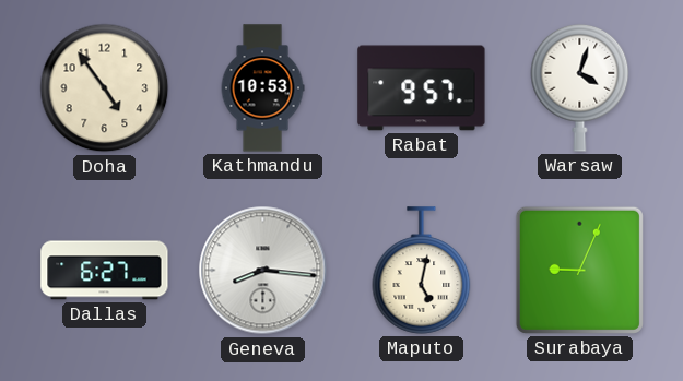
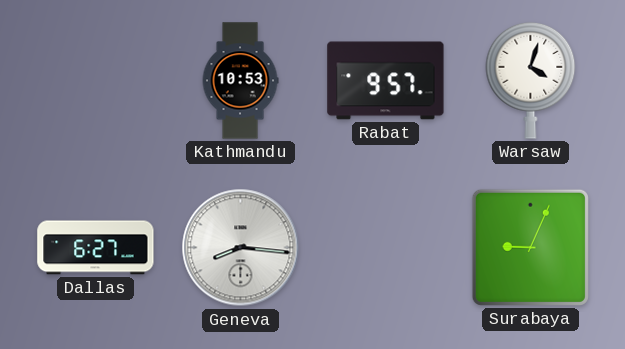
Doha: 4:54 -> none
Maputo: 5:02 -> none
